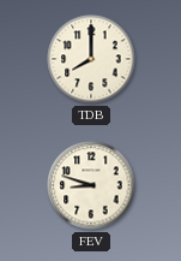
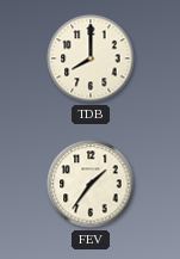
FEV: 8:48 -> 1:36
